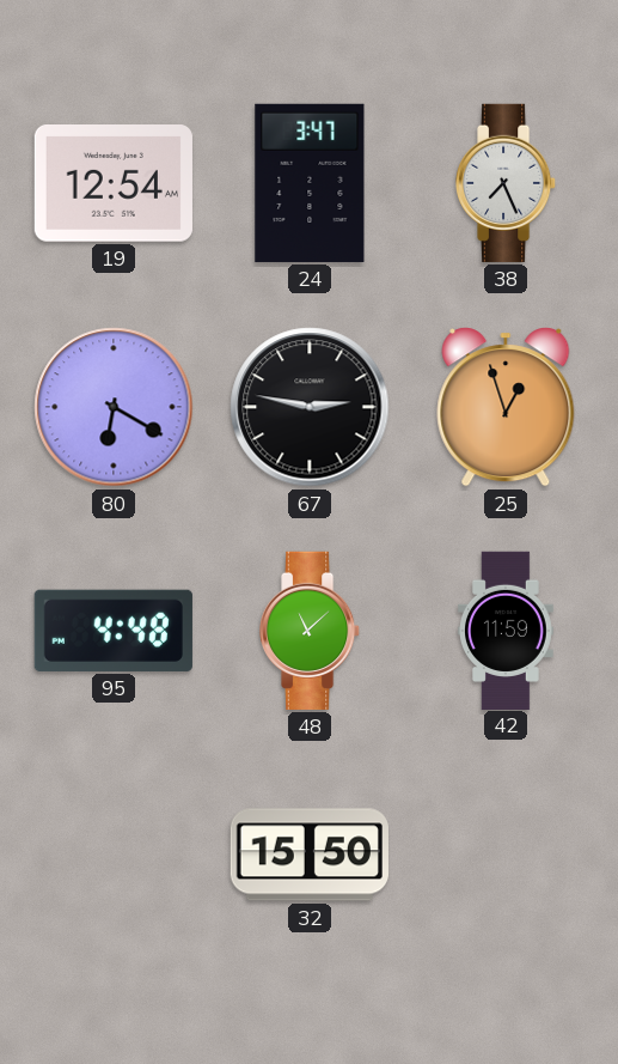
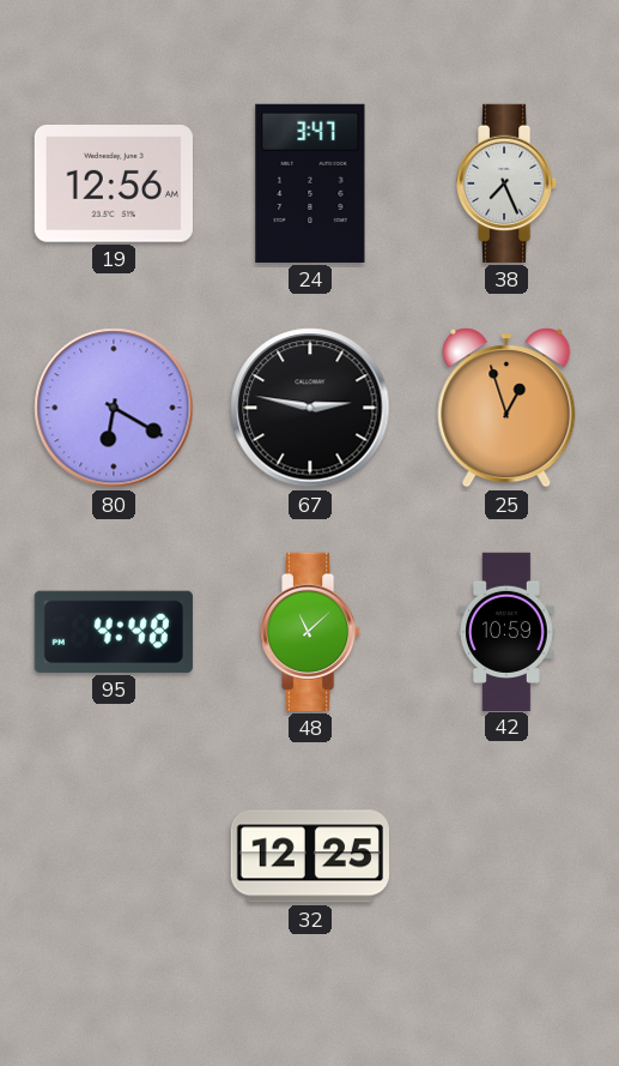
19: 12:54 -> 12:56
42: 11:59 -> 10:59
32: 15:50 -> 12:25
